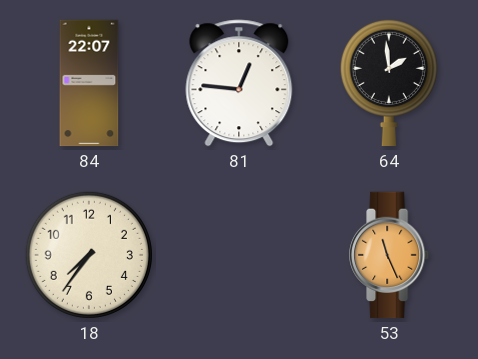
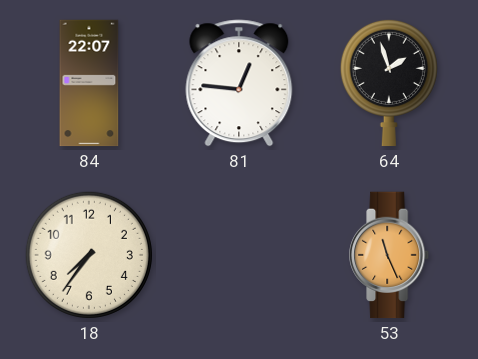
64: 1:59 -> 1:57
